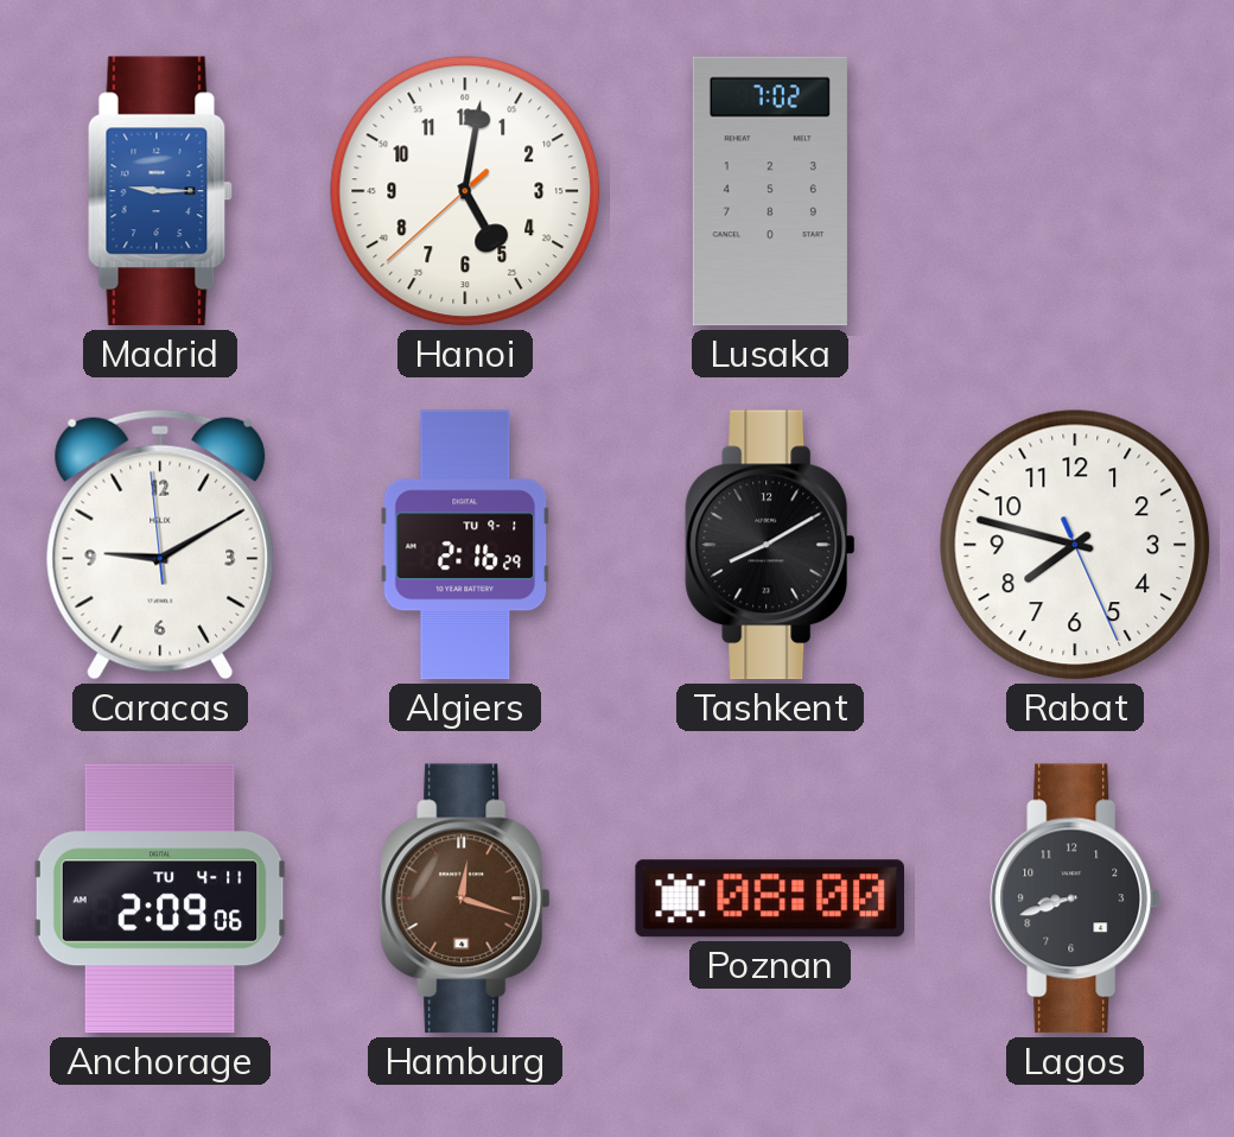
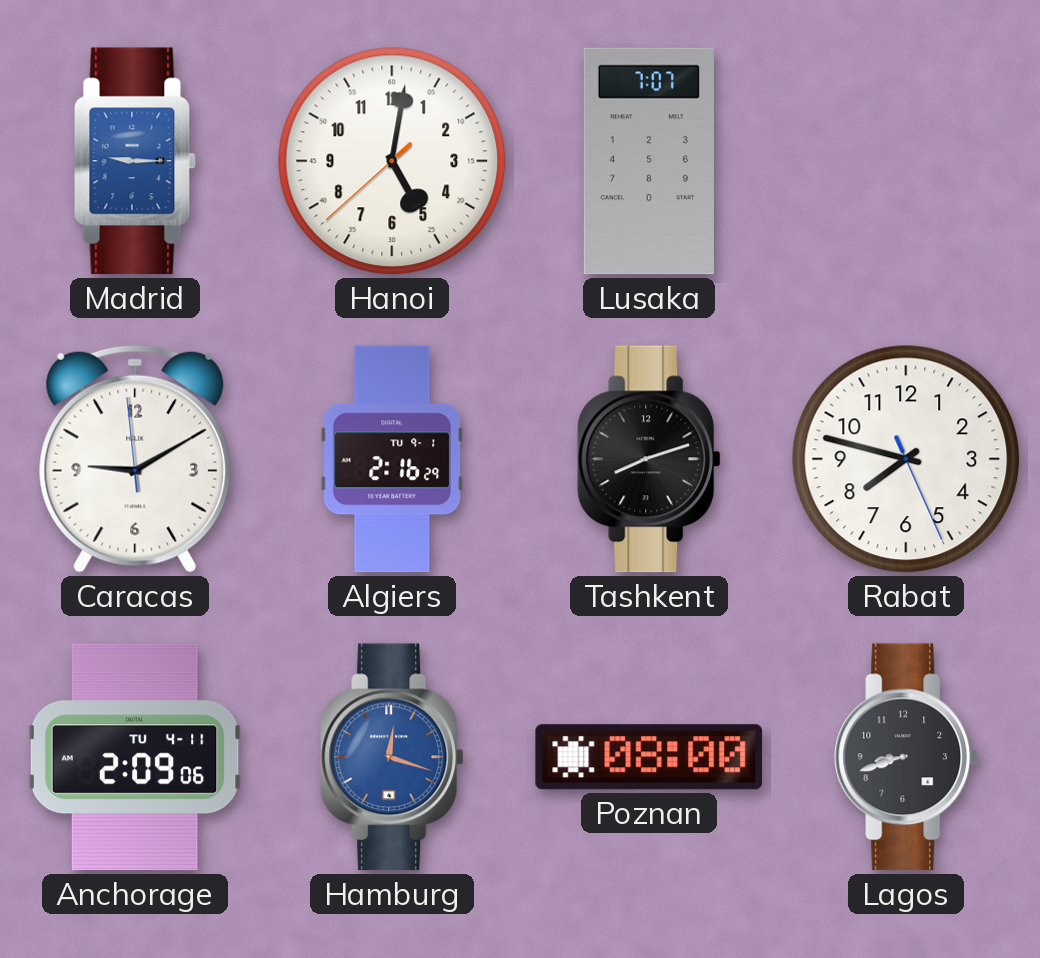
Lusaka: 7:02 -> 7:07
Tashkent: 8:10 -> 8:12
Hamburg dial: brown -> blue
